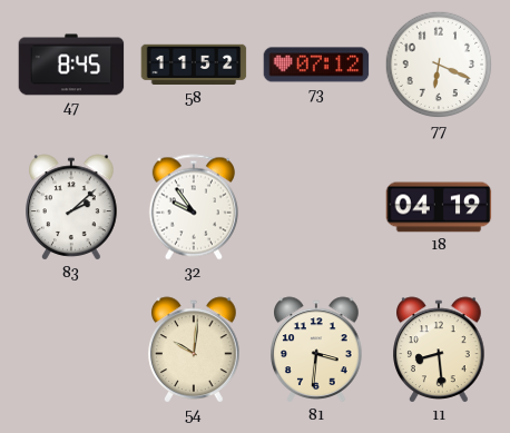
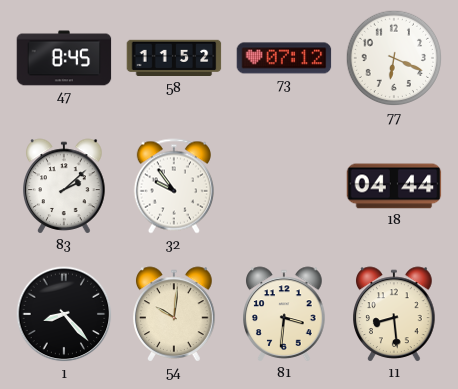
18: 04:19 -> 04:44
1: none -> 8:23
